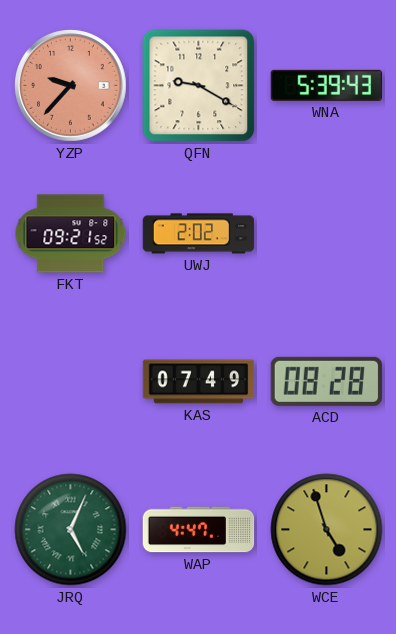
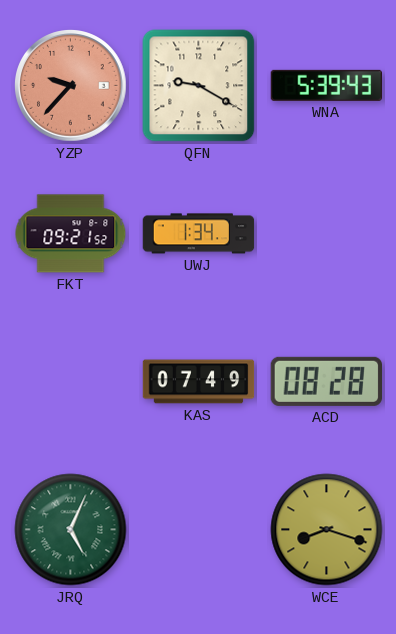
UWJ: 2:02 -> 1:34
WAP: 4:47 -> none
WCE: 4:57 -> 8:18
